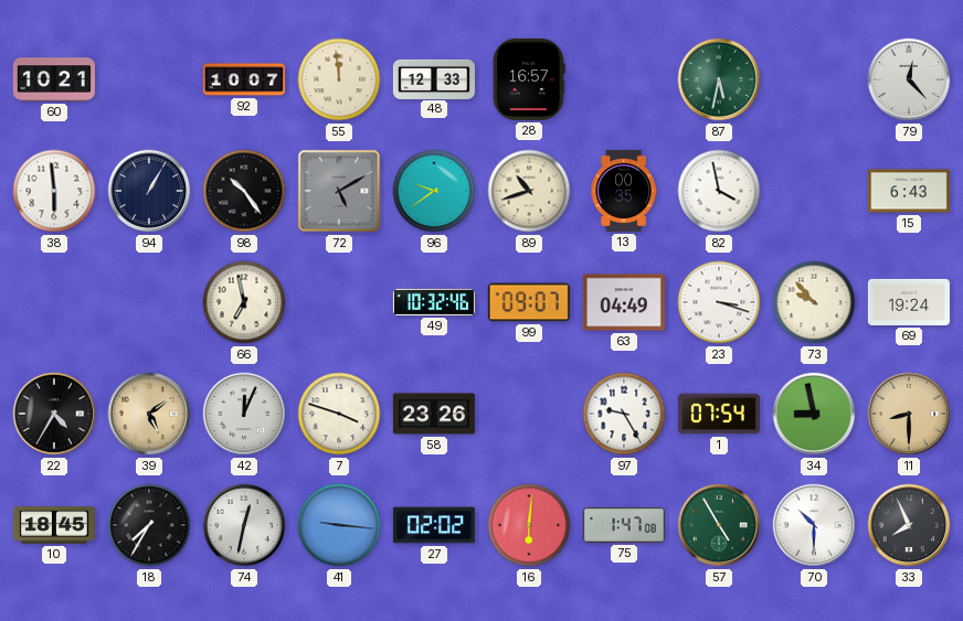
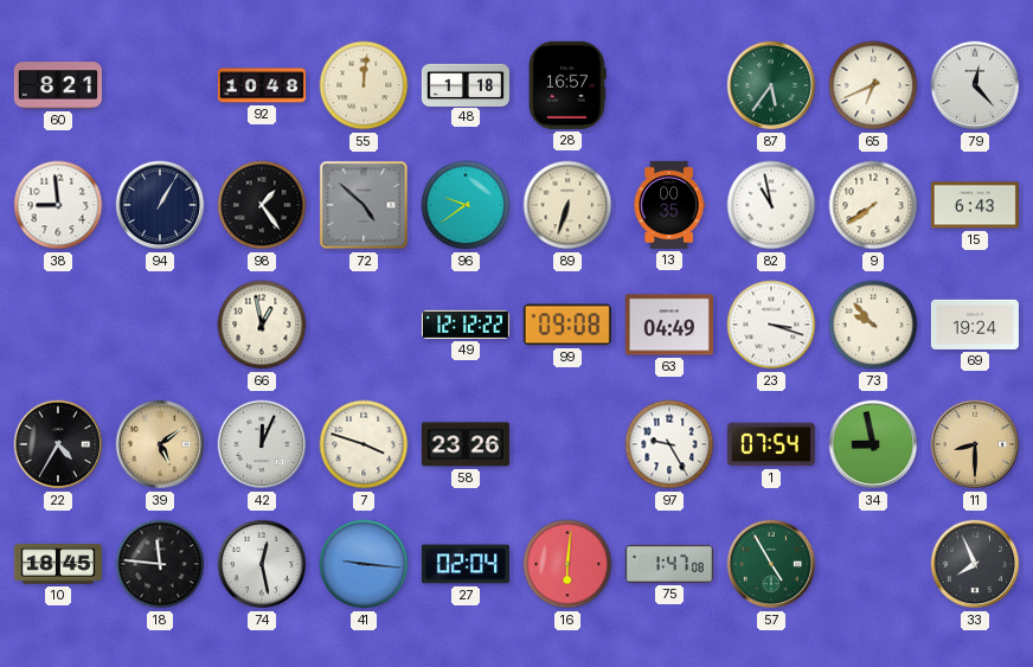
60: 10:21 -> 8:21
92: 10:07 -> 10:48
55: 11:59 -> 12:01
48: 12:33 -> 1:18
87: 5:32 -> 5:36
65: none -> 6:41
38: 5:59 -> 8:59
98: 10:24 -> 1:24
72: 5:10 -> 4:52
89: 10:42 -> 6:33
82: 3:58 -> 10:58
9: none -> 7:39
66: 6:58 -> 12:58
49: 10:32 -> 12:12
99: 09:07 -> 09:08
18: 7:35 -> 11:46
74: 12:32 -> 12:28
27: 02:02 -> 02:04
70: 10:30 -> none
